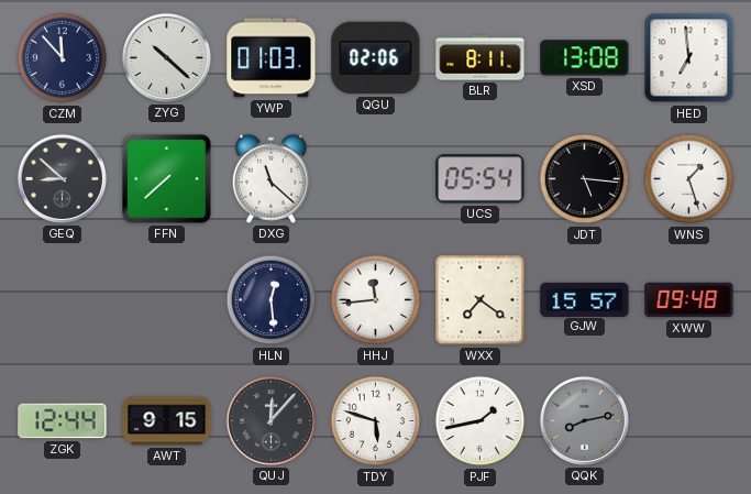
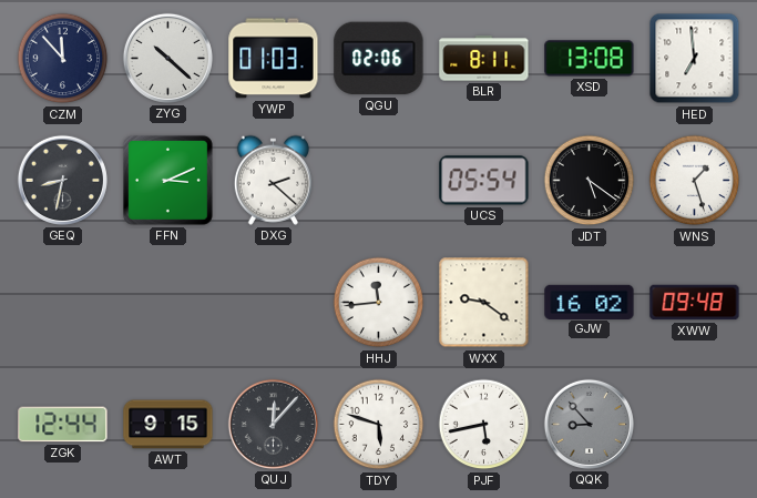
GEQ: 8:52 -> 8:32
FFN: 7:38 -> 3:11
DXG: 11:22 -> 2:22
JDT: 5:16 -> 5:21
HLN: 12:29 -> none
WXX: 7:21 -> 9:21
GJW: 15:57 -> 16:02
PJF: 1:43 -> 5:43
QQK: 8:13 -> 8:53
